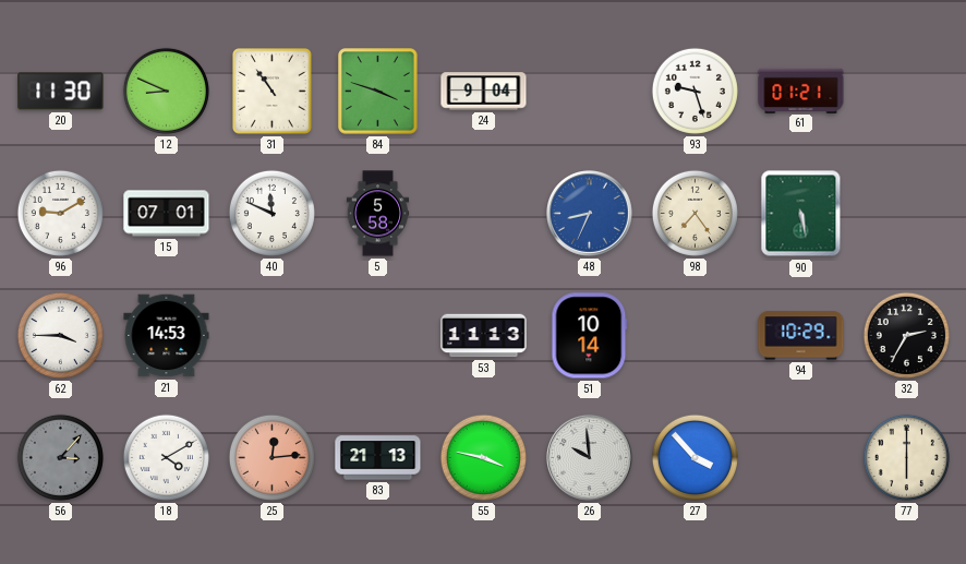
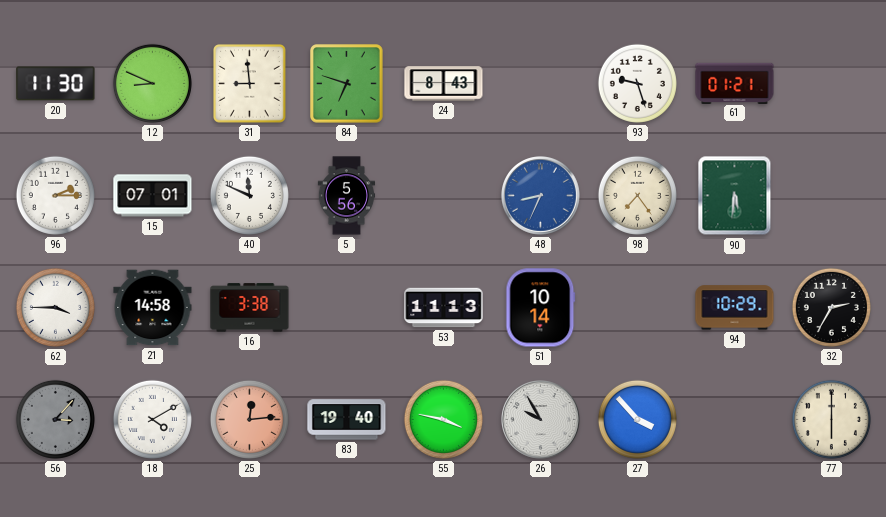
31: 10:54 -> 8:59
84: 3:48 -> 6:48
24: 9:04 -> 8:43
96: 9:10 -> 2:15
5: 5:58 -> 5:56
90: 5:28 -> 5:31
21: 14:53 -> 14:58
16: none -> 3:38
83: 21:13 -> 19:40
26: 9:59 -> 9:55
